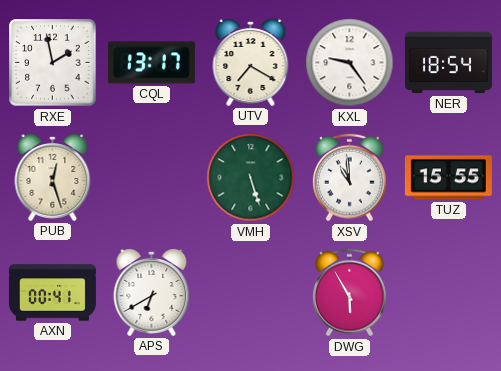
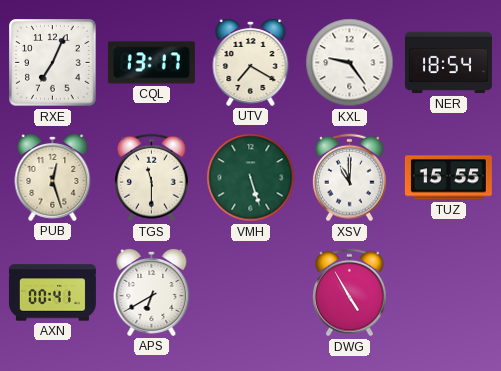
RXE: 1:58 -> 7:04
TGS: none -> 11:30
XSV: 10:59 -> 11:00
DWG: 5:55 -> 4:55
